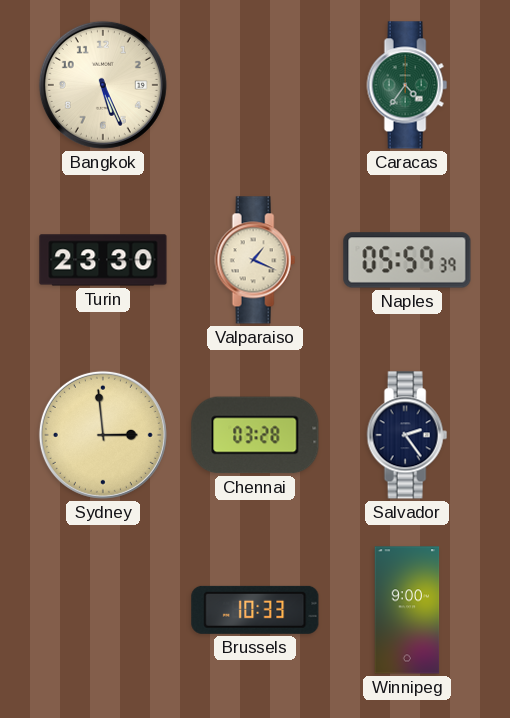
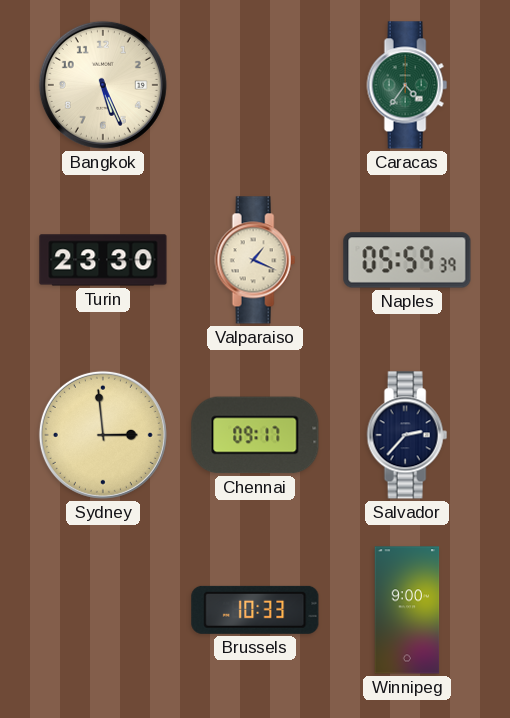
Chennai: 03:28 -> 09:17
Salvador: 2:24 -> 2:37
